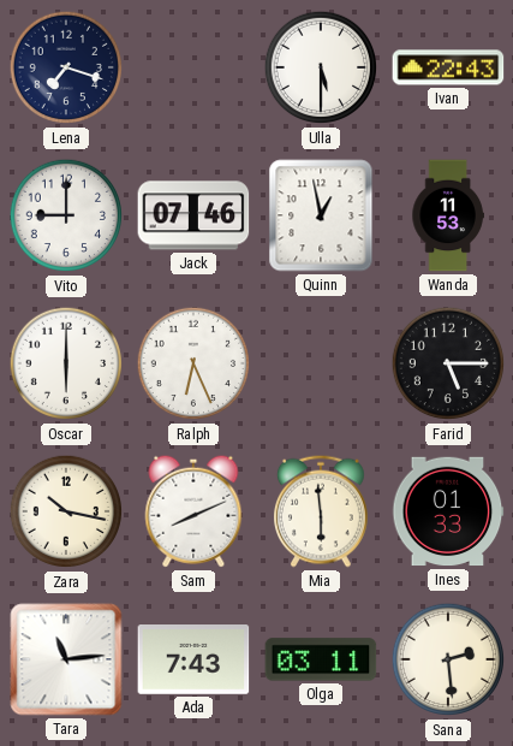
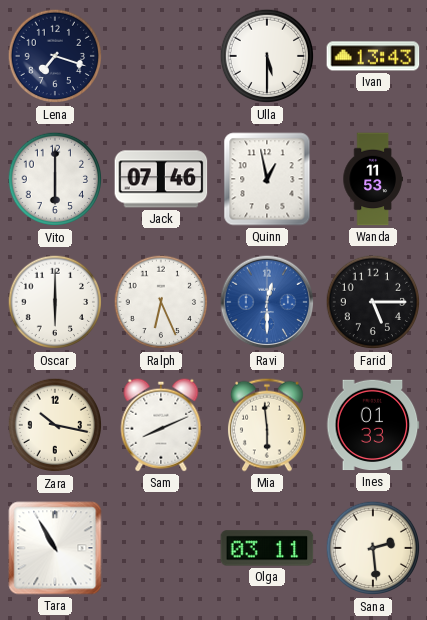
Ivan: 22:43 -> 13:43
Vito: 9:00 -> 6:00
Ravi: none -> 12:30
Tara: 11:14 -> 10:55
Ada: 7:43 -> none
